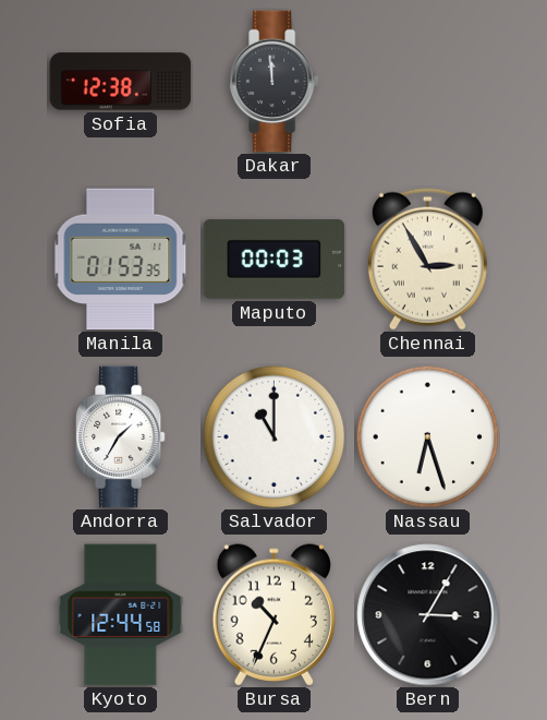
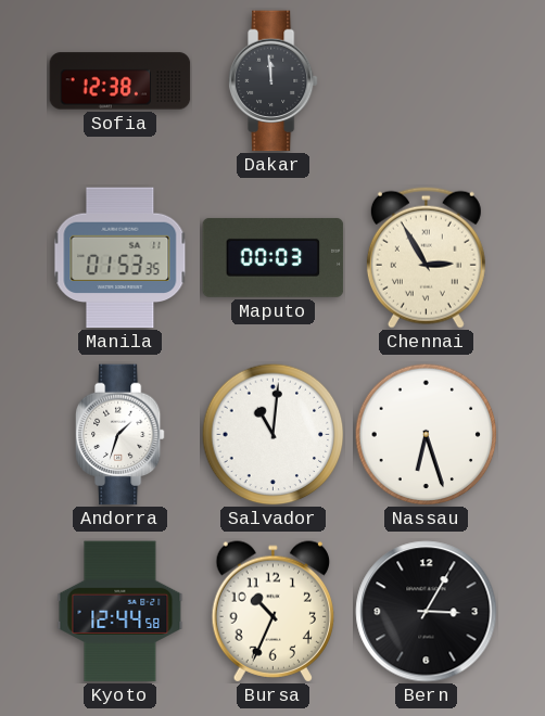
Andorra: 1:35 -> 1:33
Salvador: 11:00 -> 11:01
